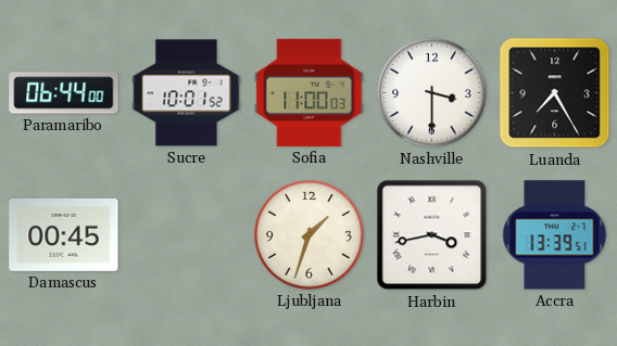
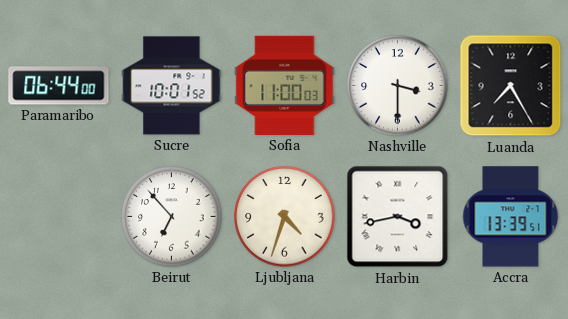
Damascus: 00:45 -> none
Beirut: none -> 6:53
Ljubljana: 1:33 -> 4:33
